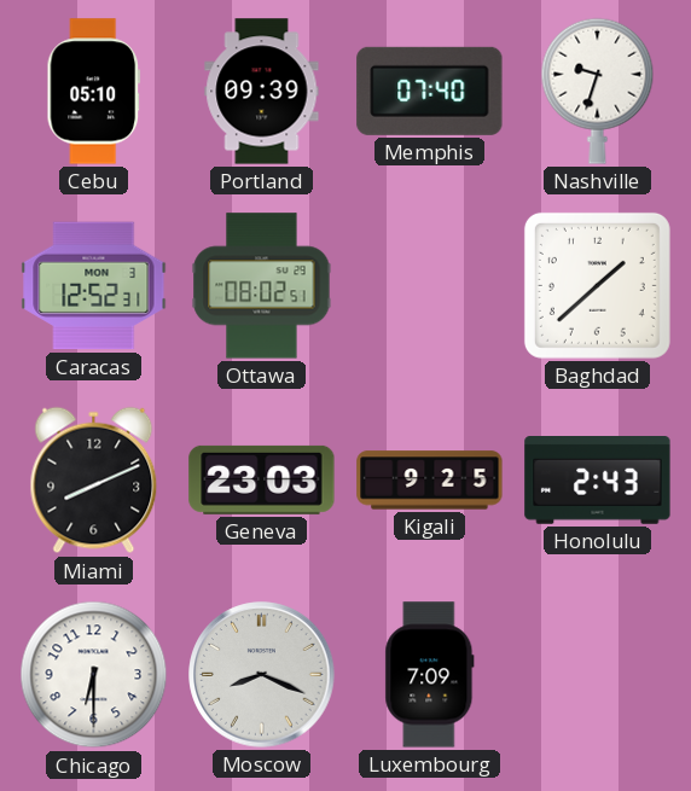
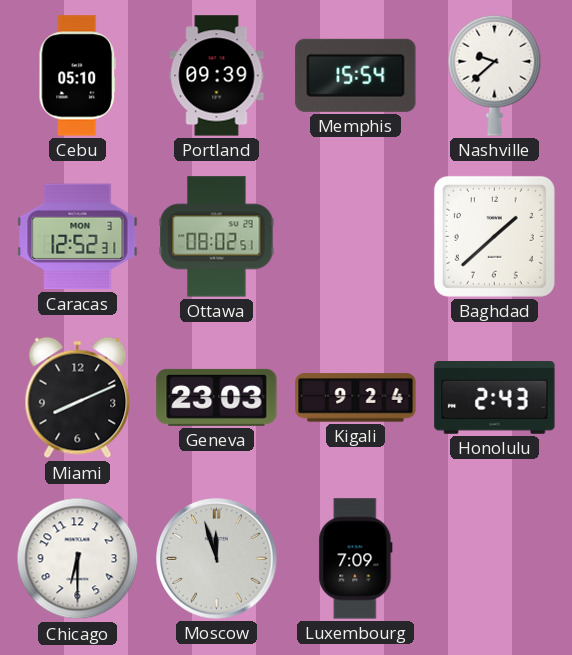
Memphis: 07:40 -> 15:54
Nashville: 9:33 -> 9:38
Kigali: 9:25 -> 9:24
Moscow: 8:19 -> 11:57
